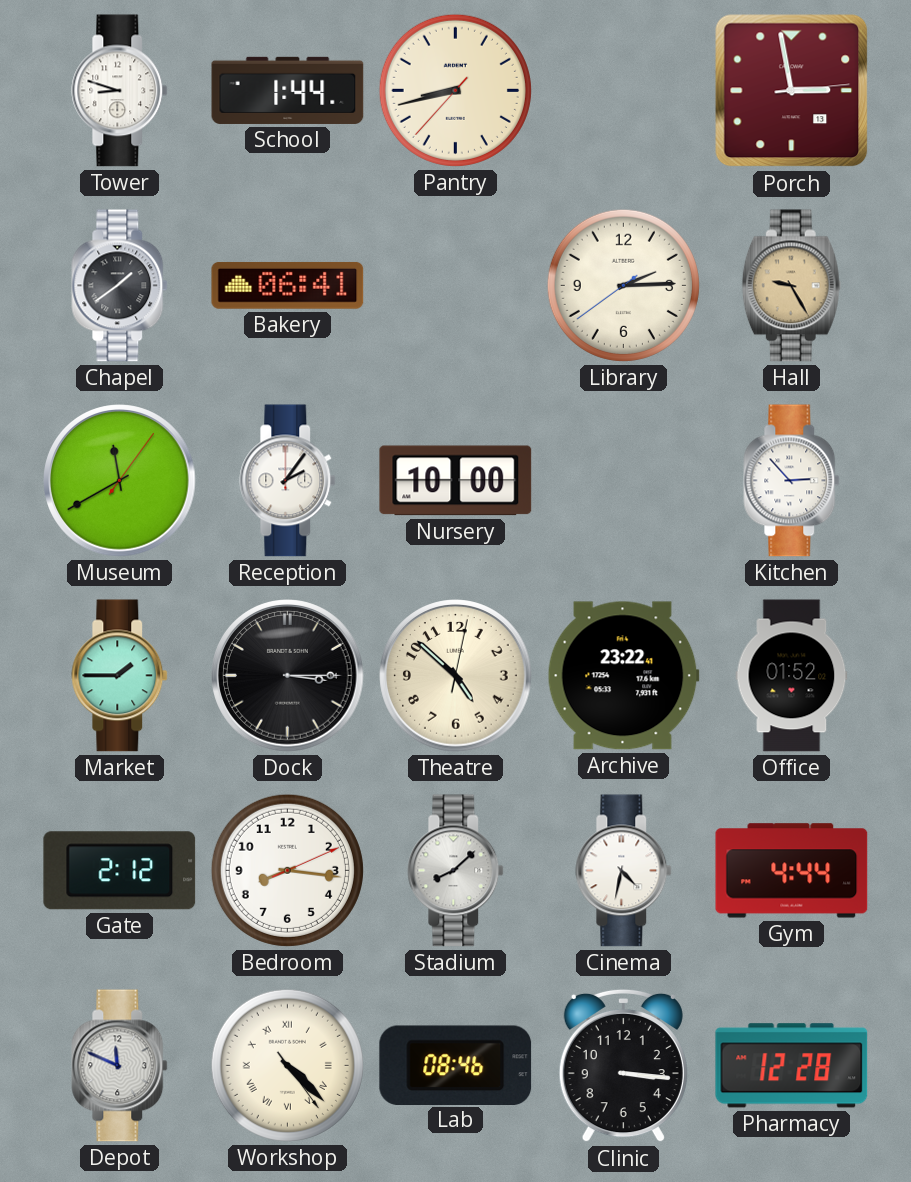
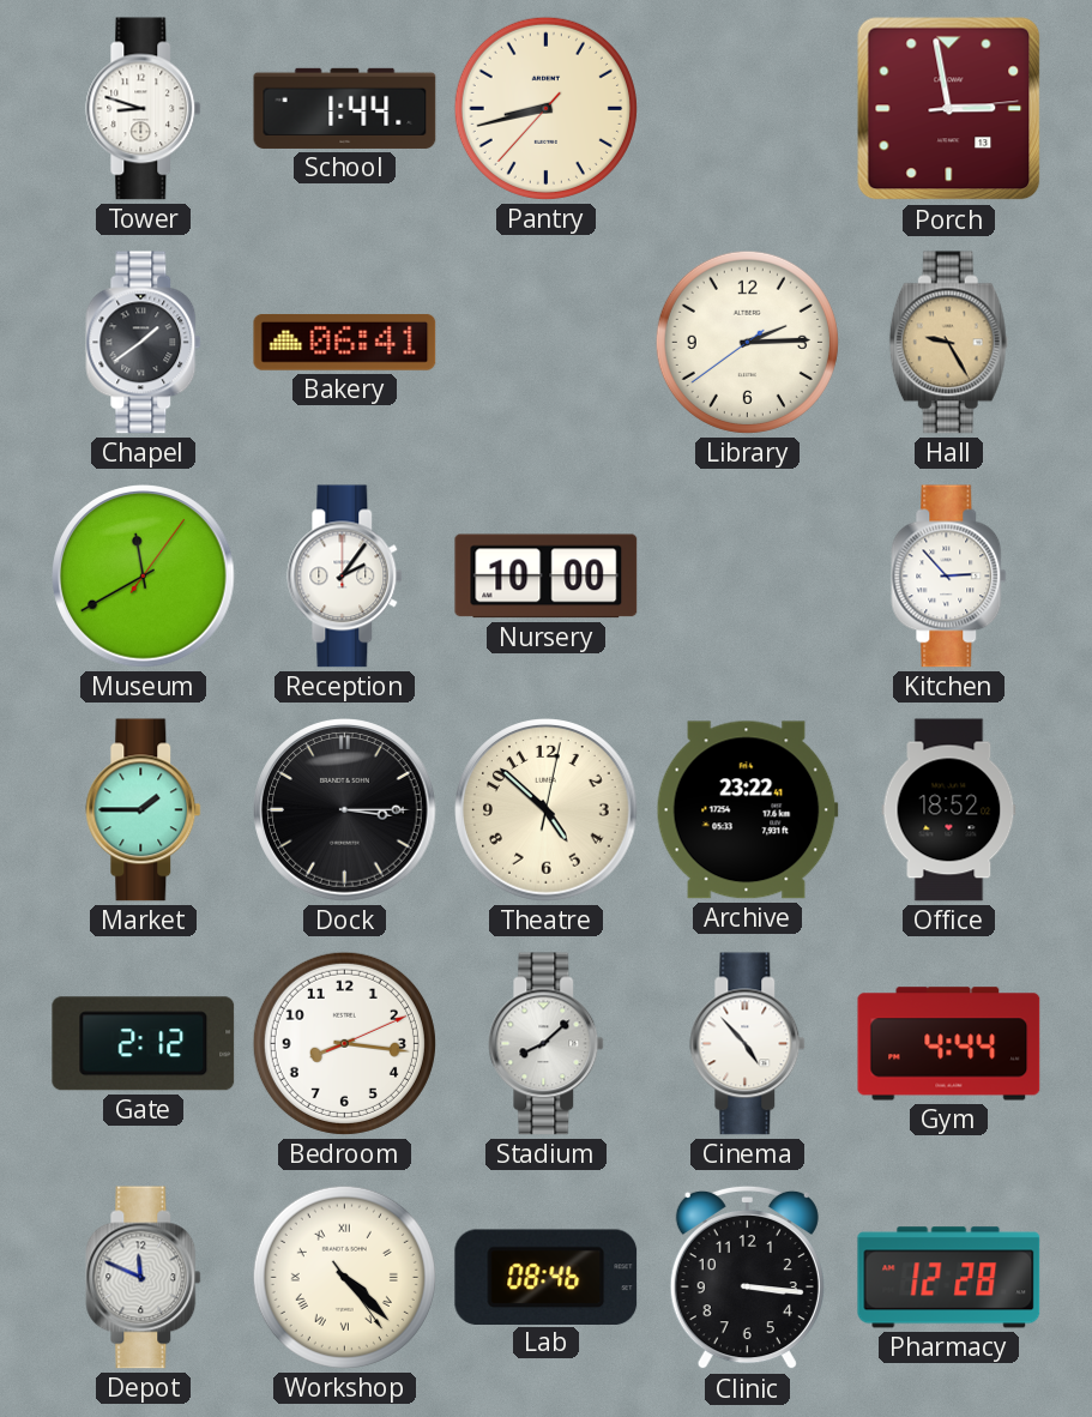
Office: 01:52 -> 18:52
Cinema: 4:32 -> 4:53
